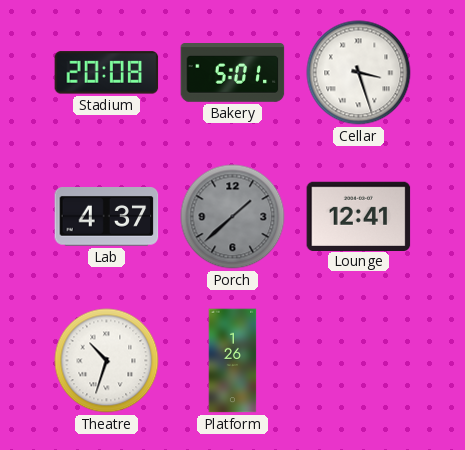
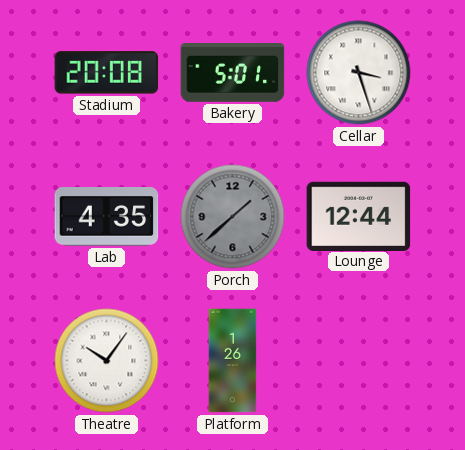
Lab: 4:37 -> 4:35
Lounge: 12:41 -> 12:44
Theatre: 10:33 -> 10:06
